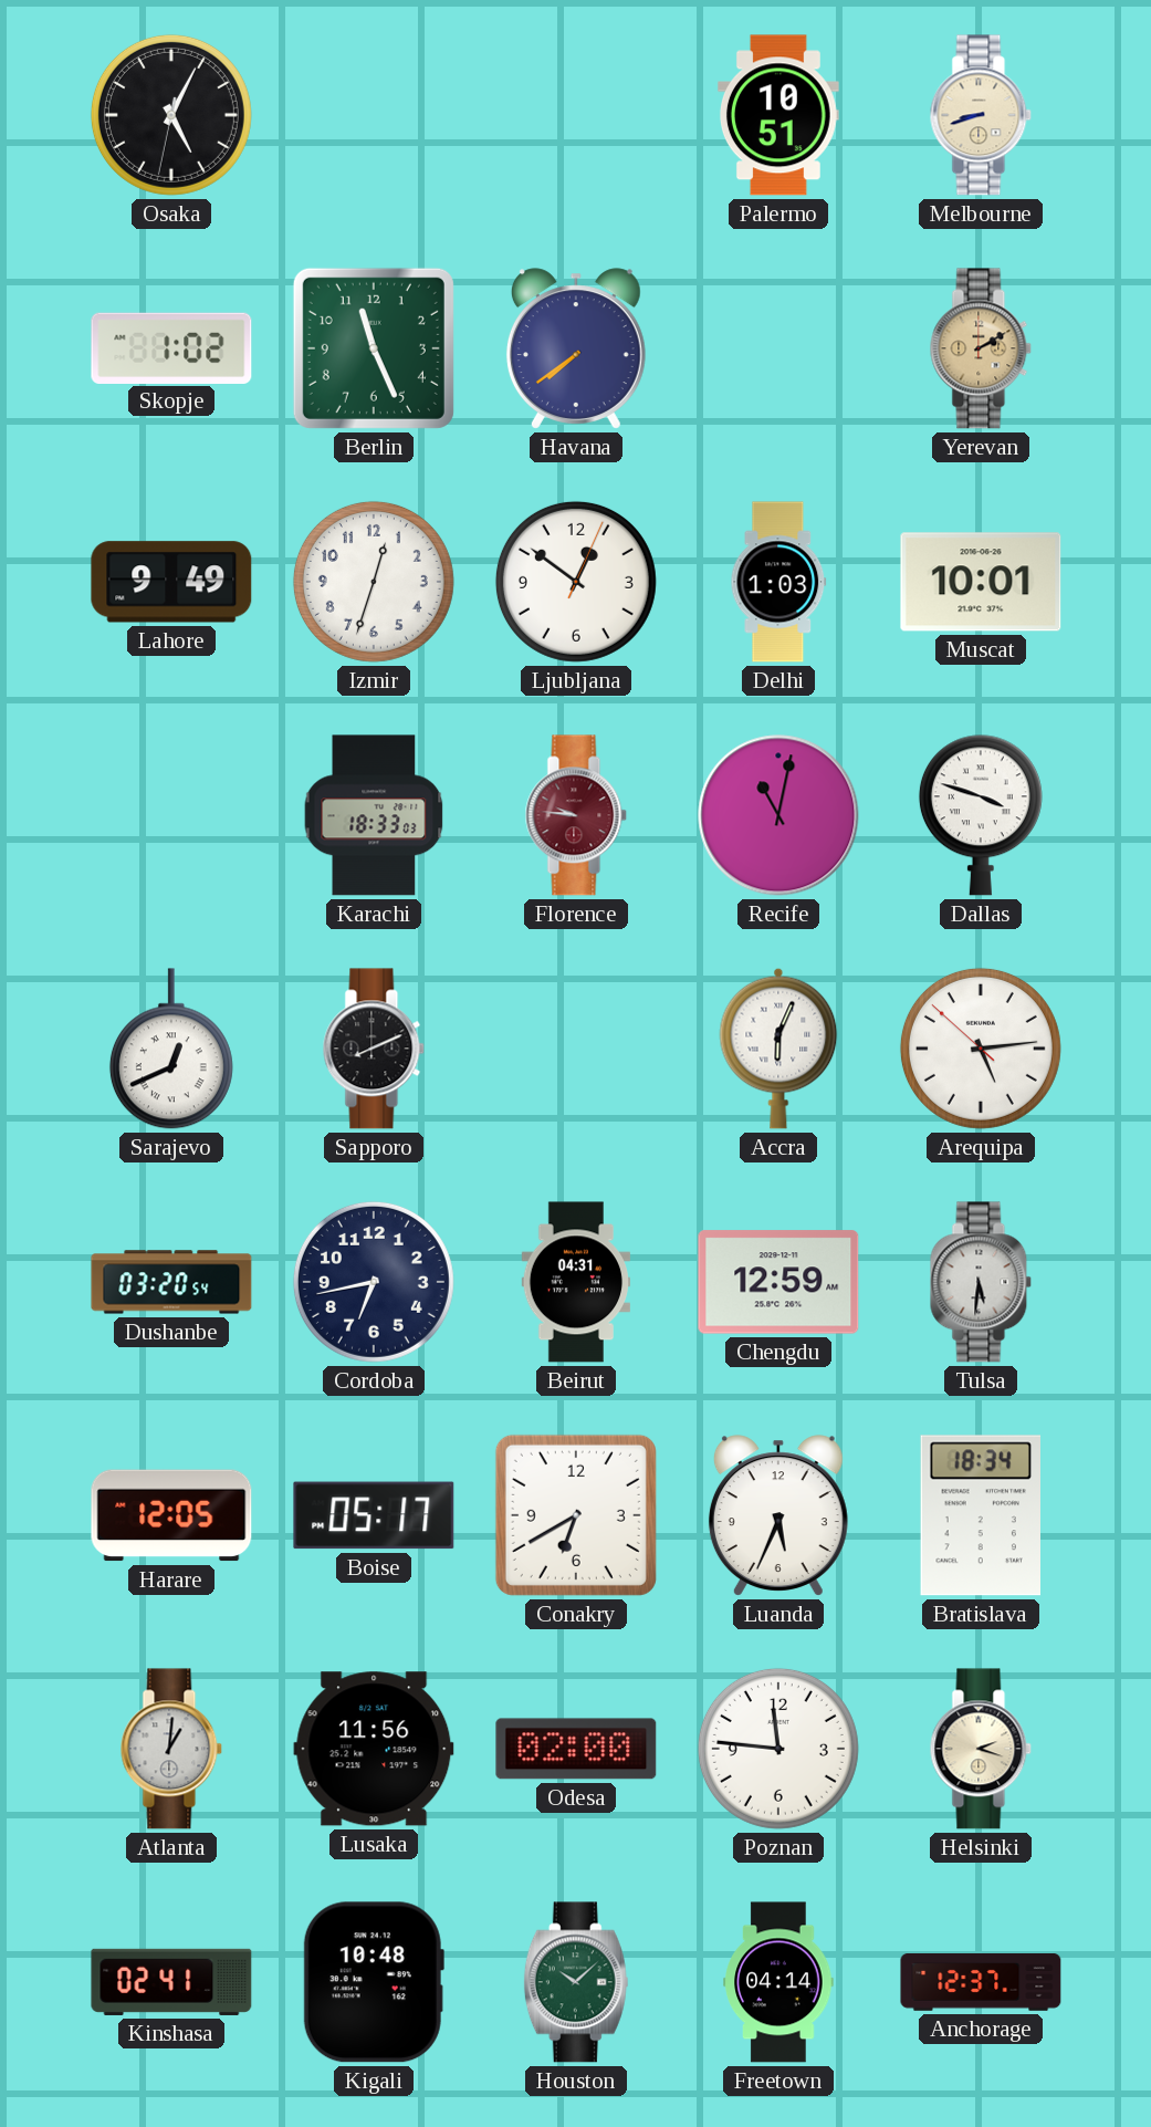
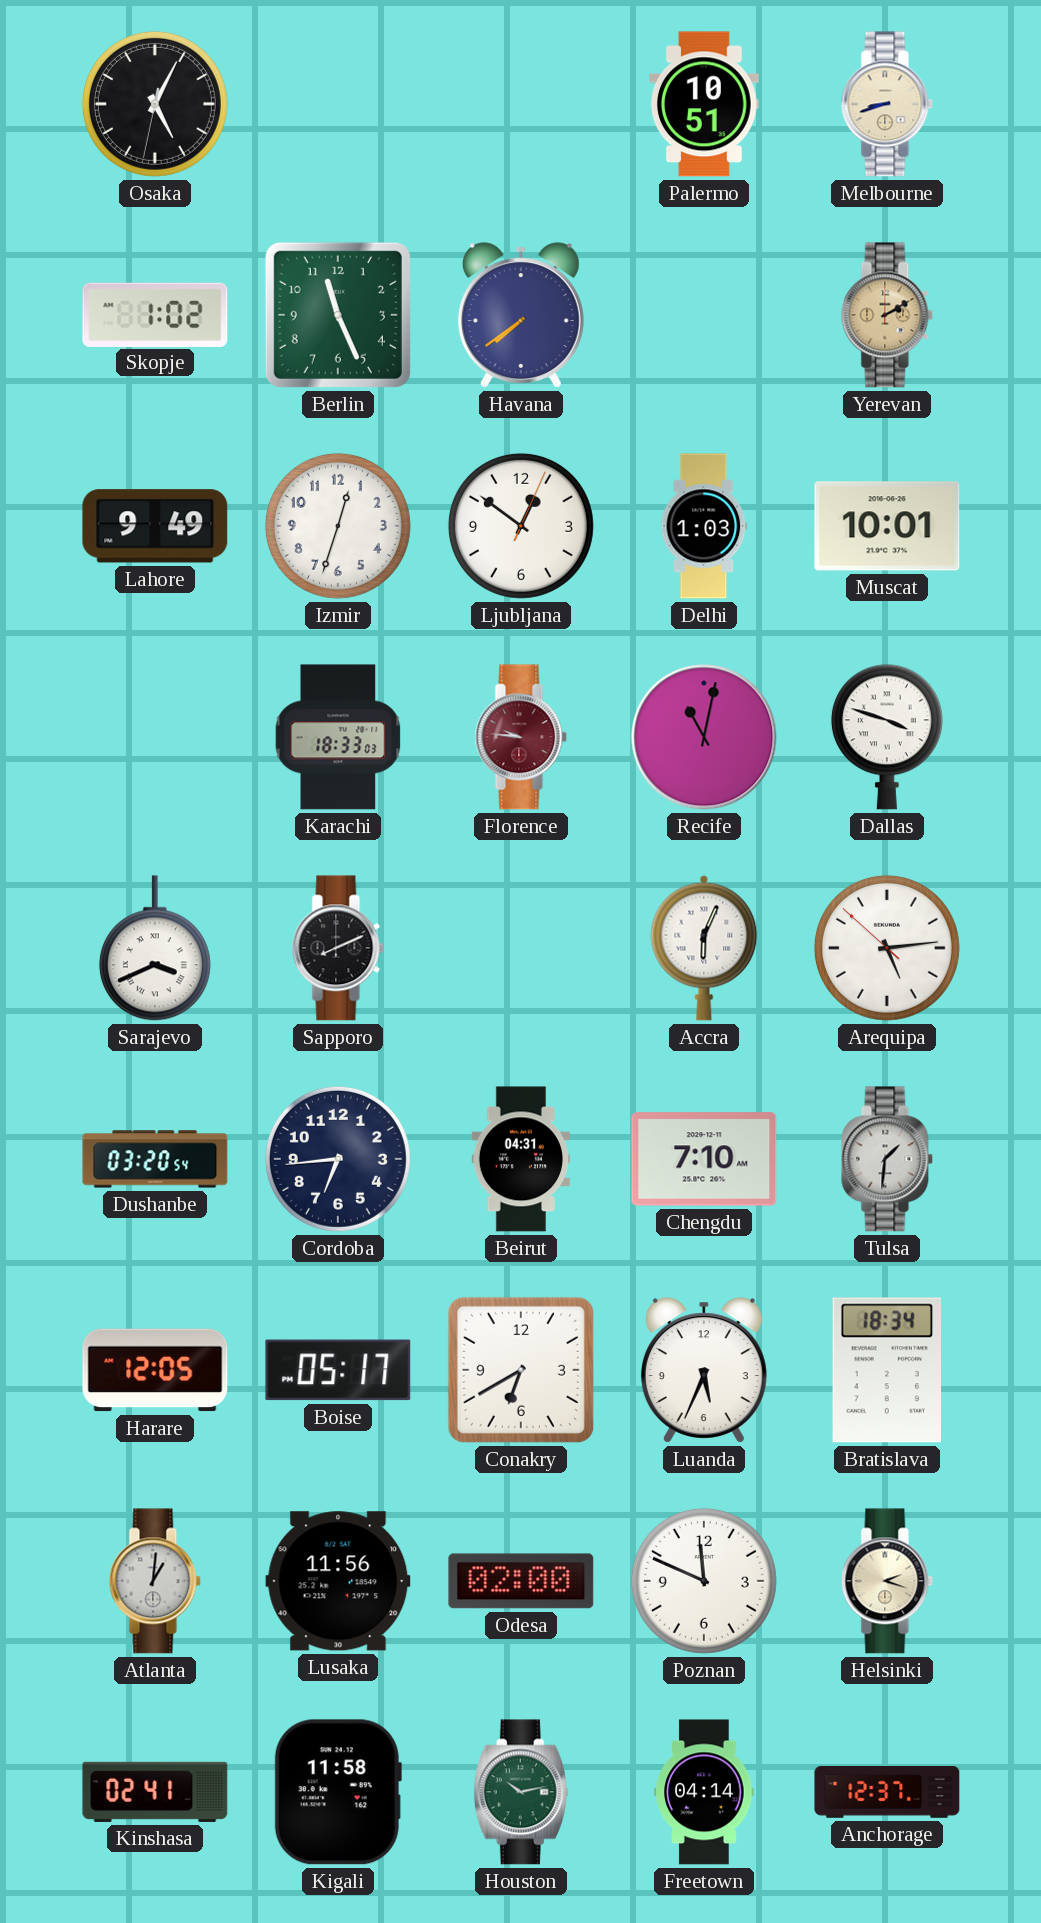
Sarajevo: 12:41 -> 3:41
Cordoba: 6:43 -> 6:44
Chengdu: 12:59 -> 7:10
Tulsa: 5:31 -> 1:31
Poznan: 11:46 -> 11:49
Kigali: 10:48 -> 11:58
Houston: 10:08 -> 10:13
